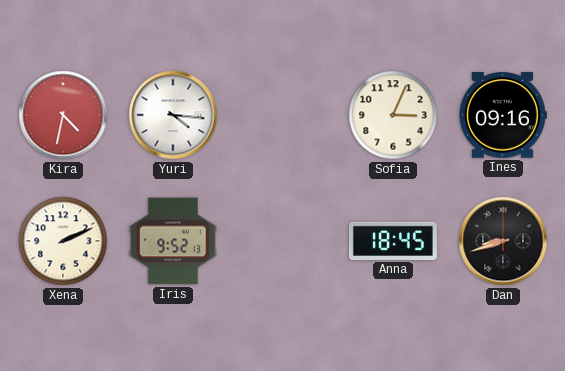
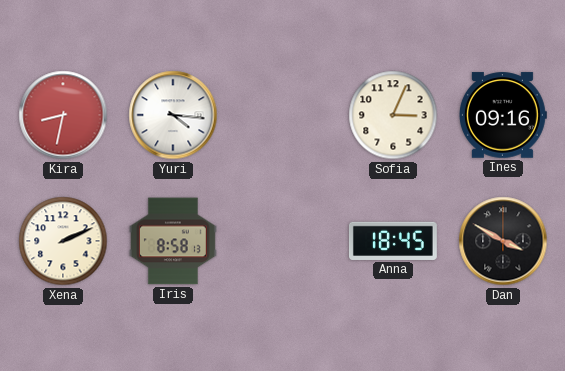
Kira: 4:32 -> 8:32
Iris: 9:52 -> 8:58
Dan: 8:42 -> 3:50
